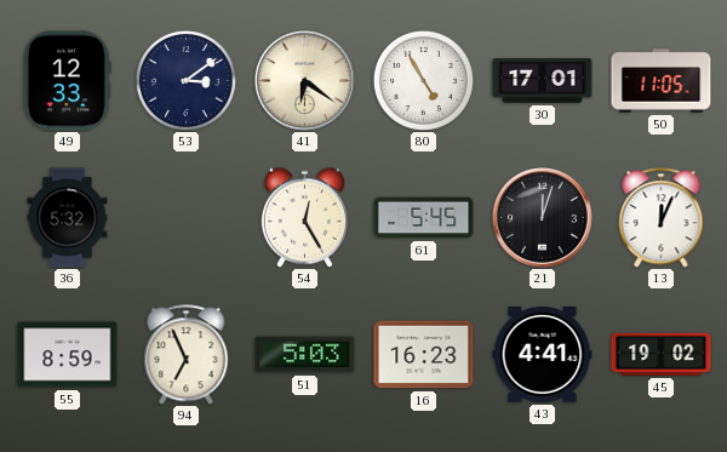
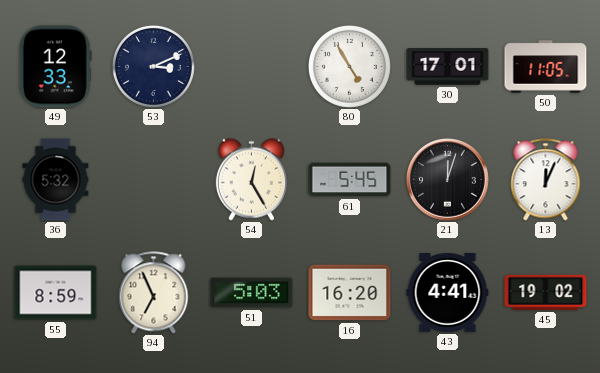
53: 3:09 -> 3:11
41: 6:21 -> none
16: 16:23 -> 16:20
